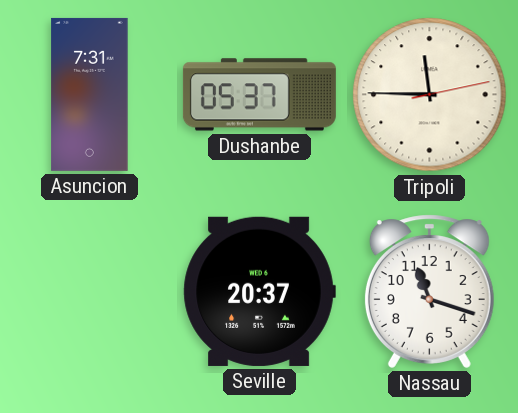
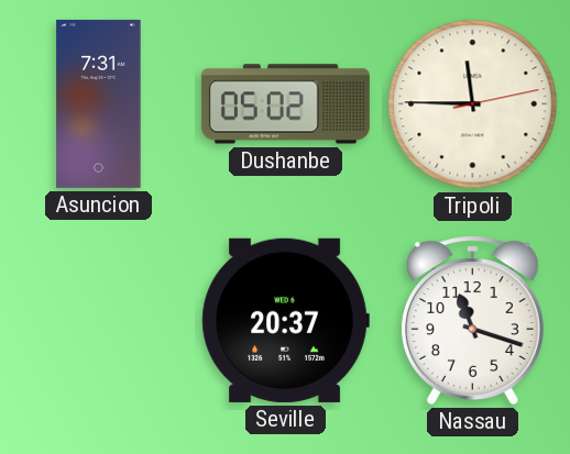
Dushanbe: 05:37 -> 05:02
